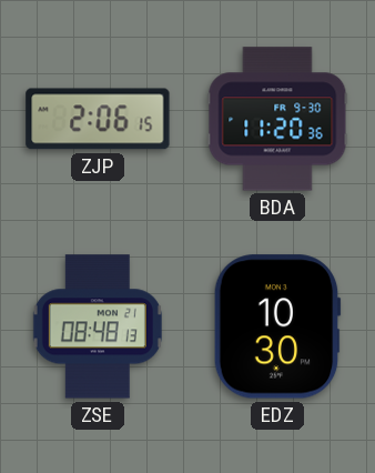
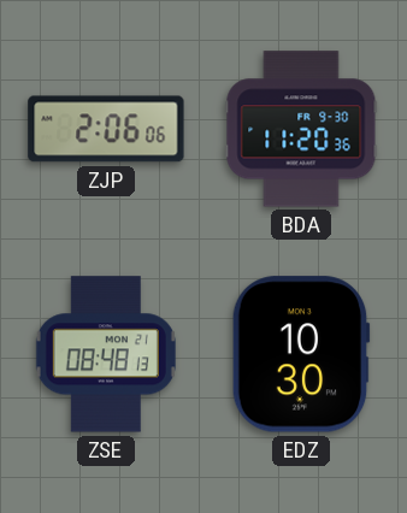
ZJP: 2:06:15 -> 2:06:06
